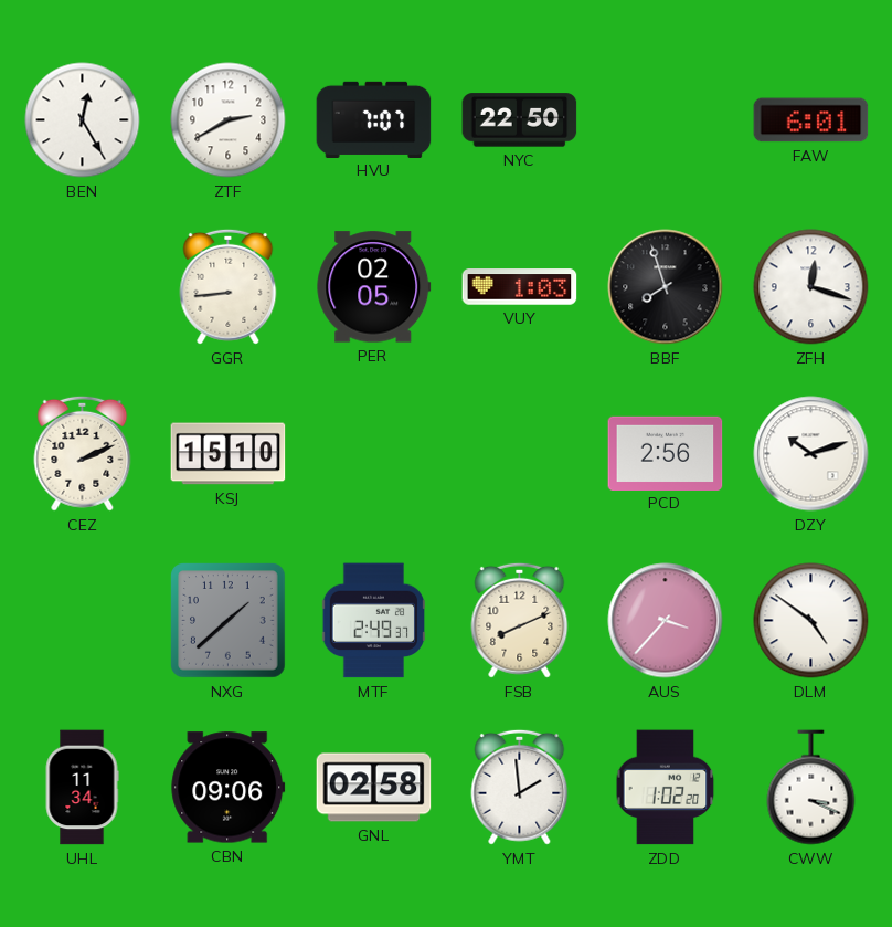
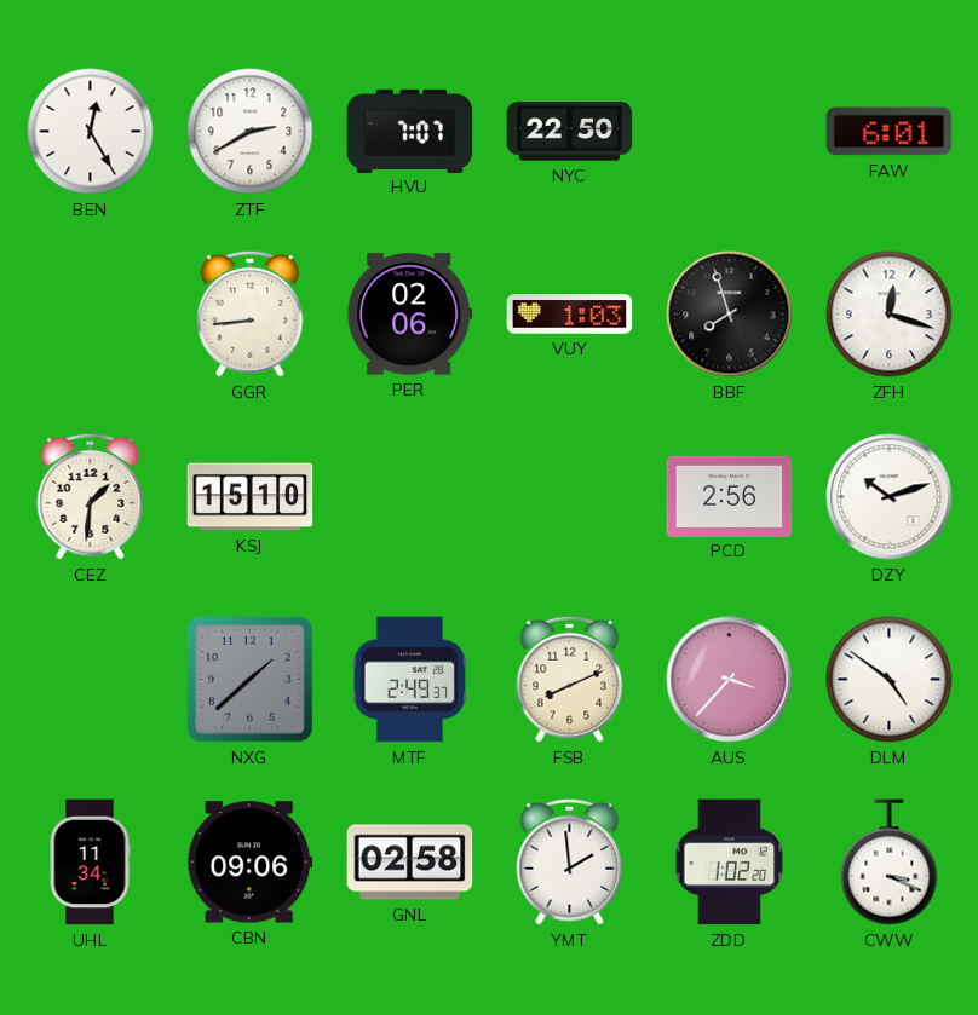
PER: 02:05 -> 02:06
CEZ: 2:11 -> 1:31
